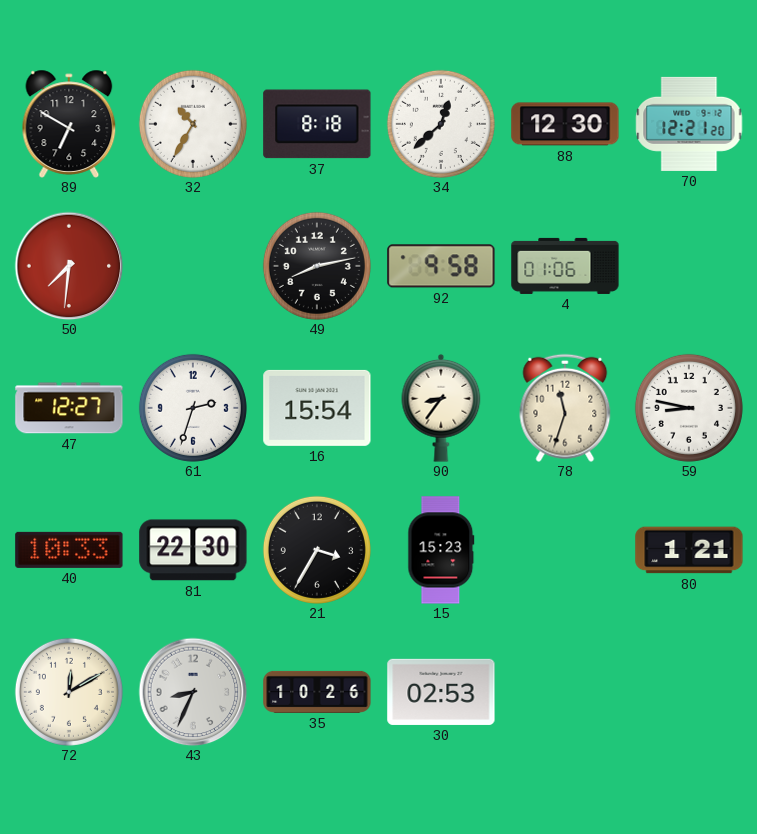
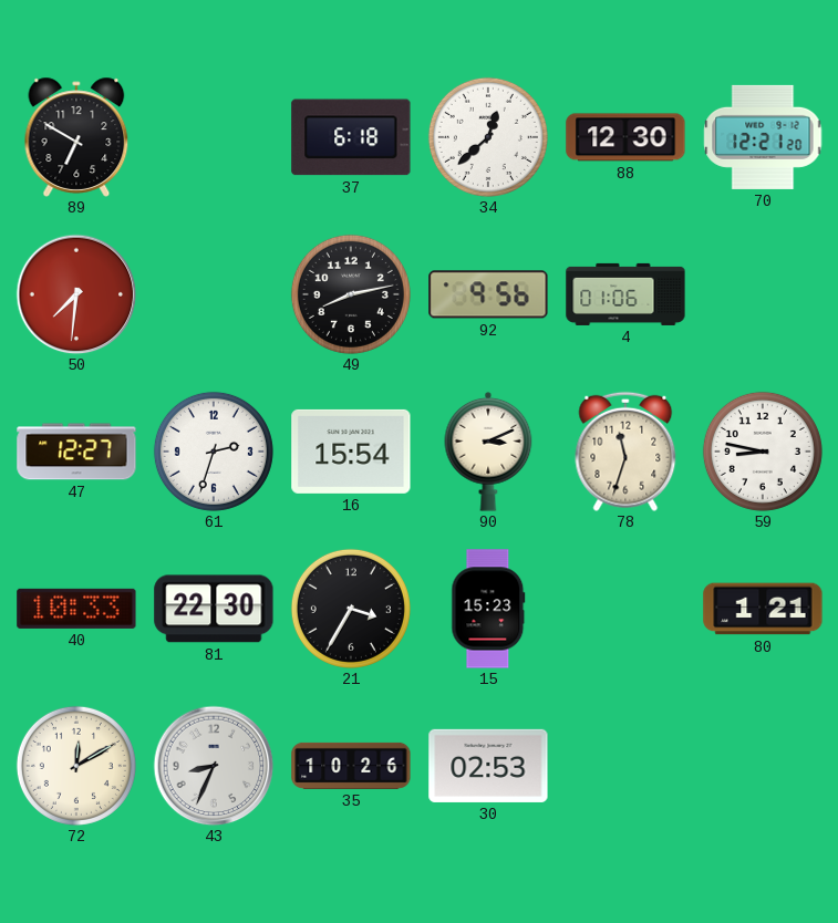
32: 10:35 -> none
37: 8:18 -> 6:18
92: 9:58 -> 9:56
90: 8:36 -> 3:11
